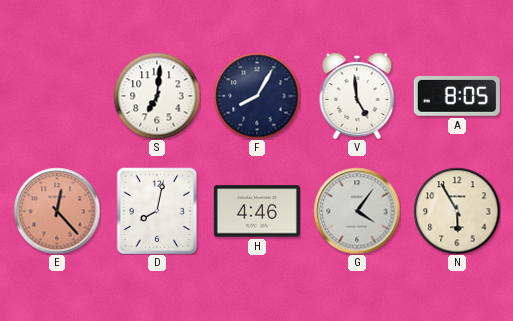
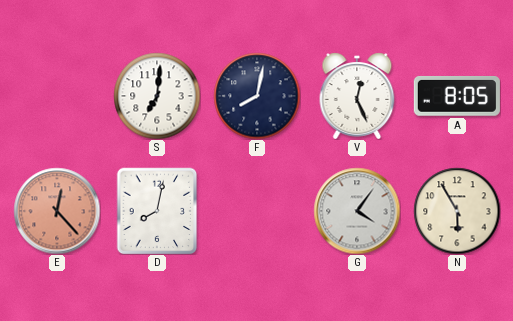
F: 8:05 -> 8:02
V: 4:59 -> 12:26
H: 4:46 -> none
